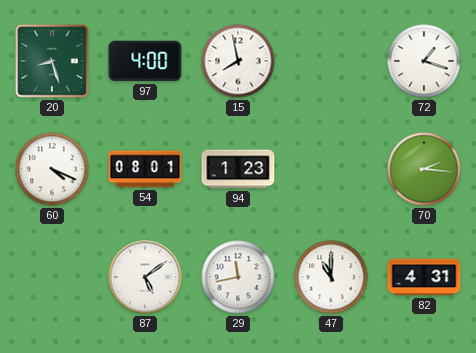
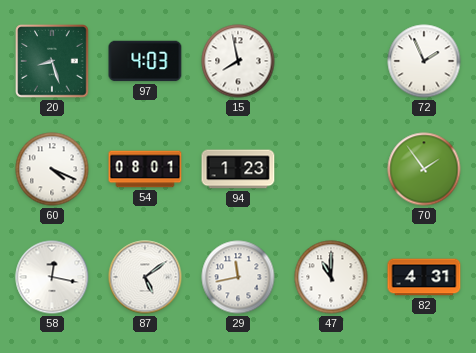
97: 4:00 -> 4:03
72: 1:18 -> 1:56
70: 2:16 -> 1:54
58: none -> 12:17
